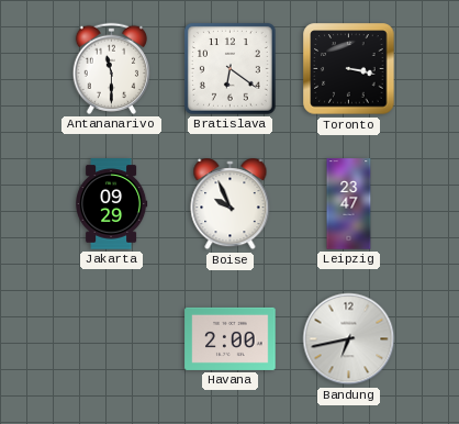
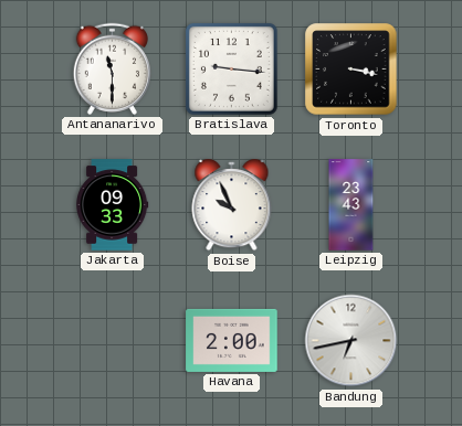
Bratislava: 6:21 -> 9:16
Jakarta: 09:29 -> 09:33
Leipzig: 23:47 -> 23:43
